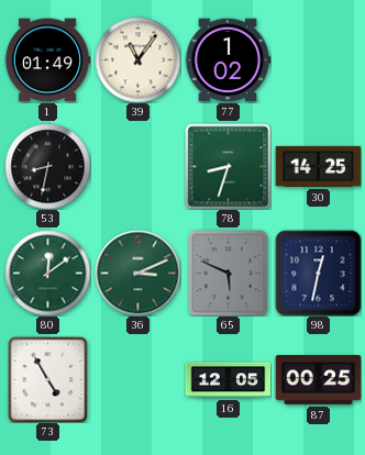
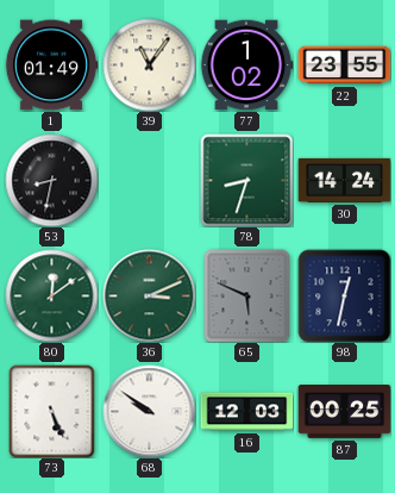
22: none -> 23:55
30: 14:25 -> 14:24
73: 4:55 -> 5:26
68: none -> 9:51
16: 12:05 -> 12:03
